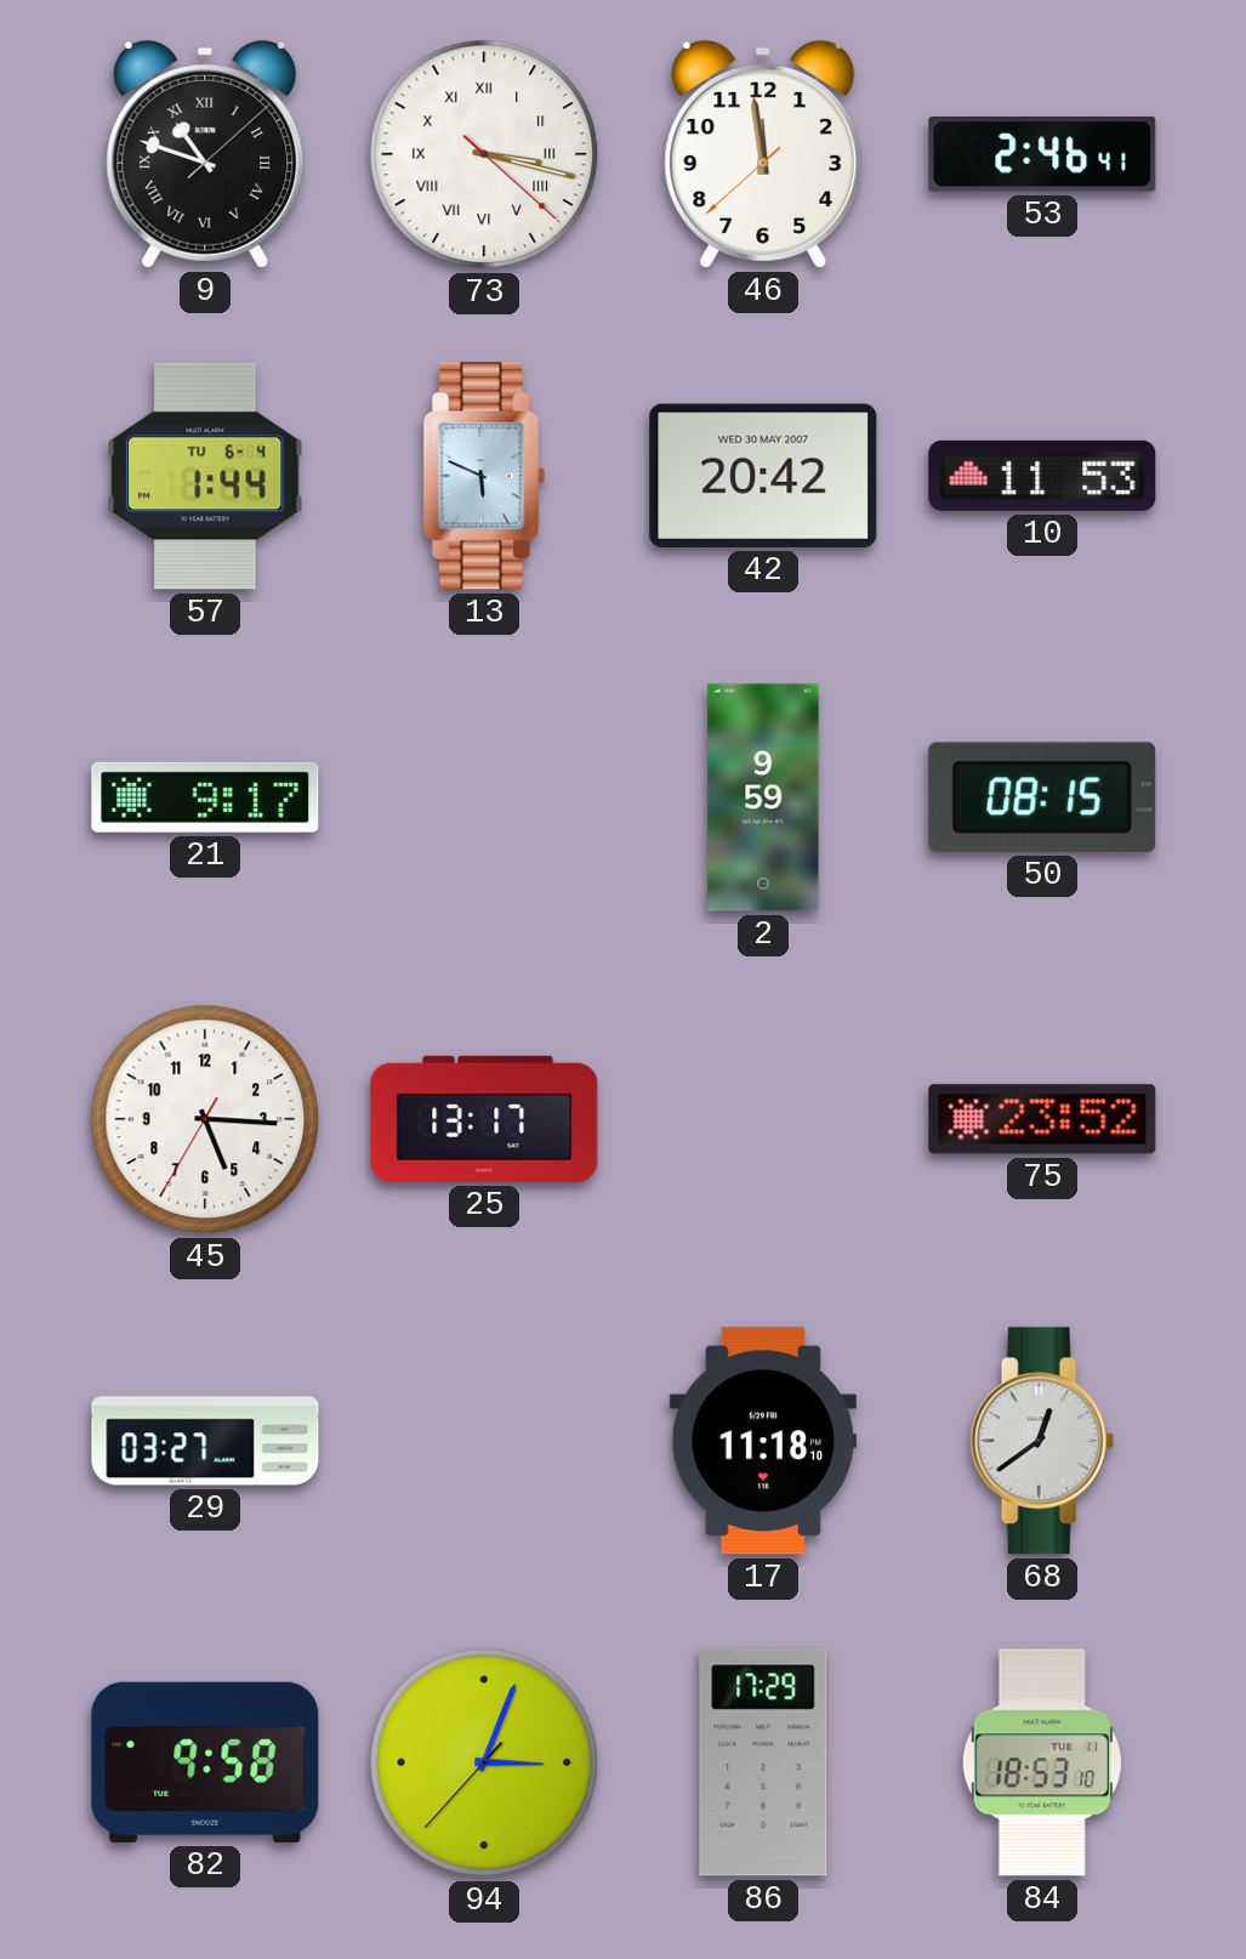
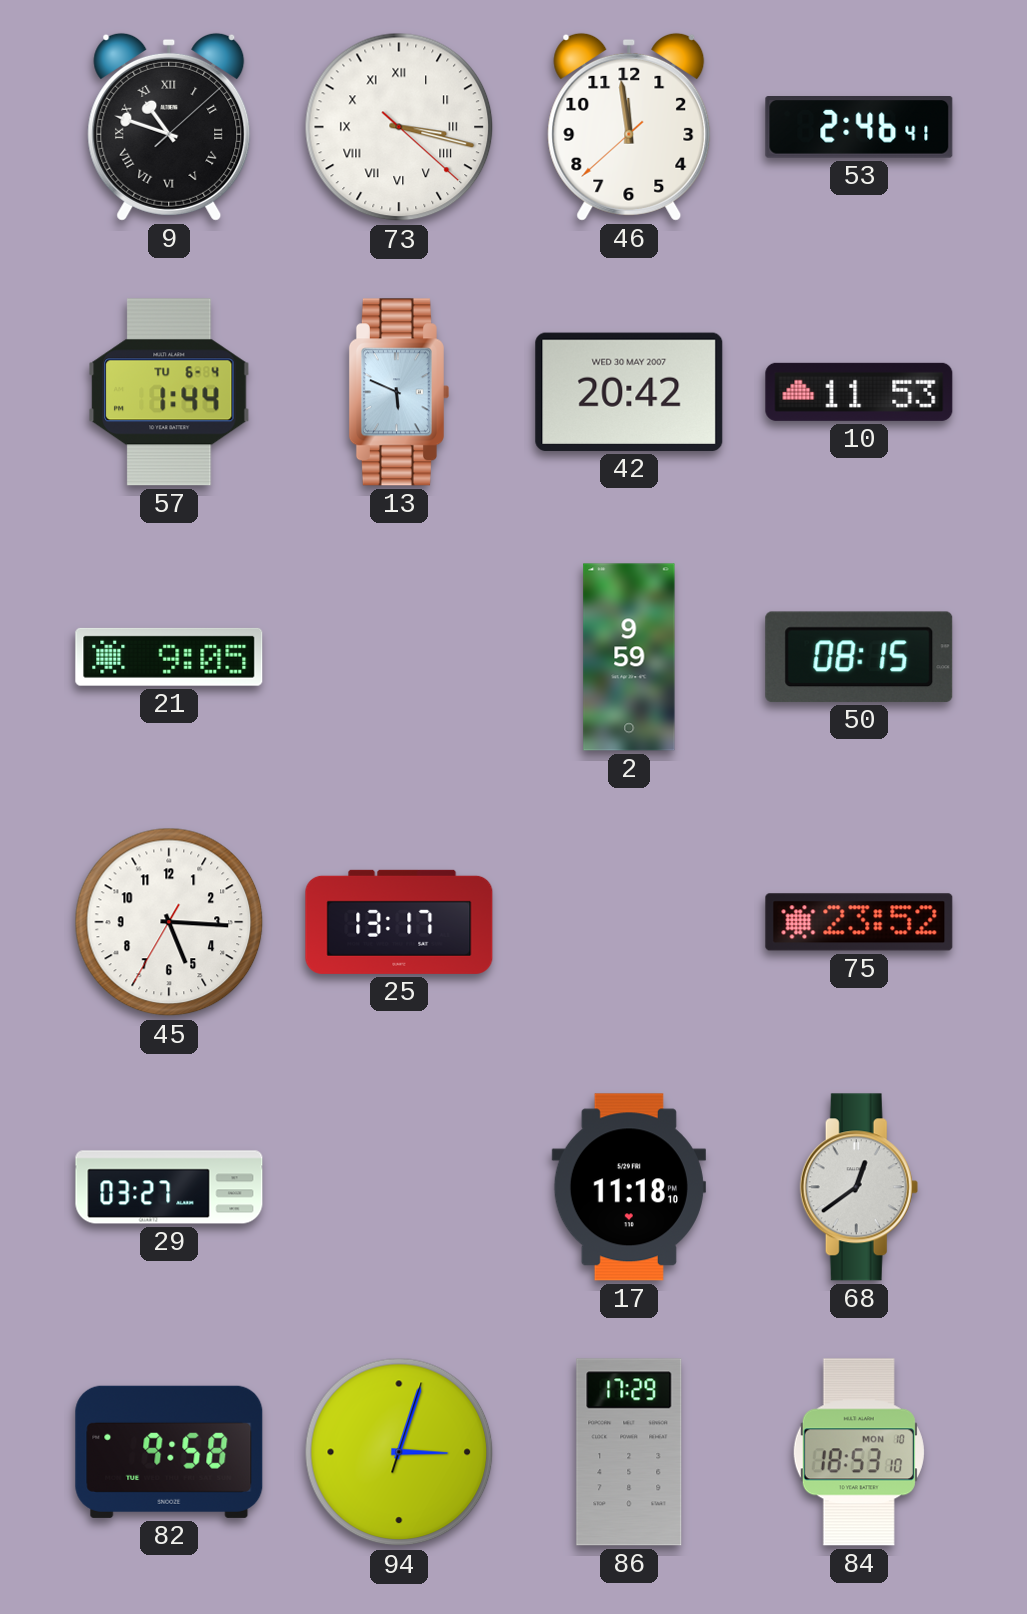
21: 9:17 -> 9:05
94: 3:03:37 -> 3:03:03
84 date: TUE 11 -> MON 10
